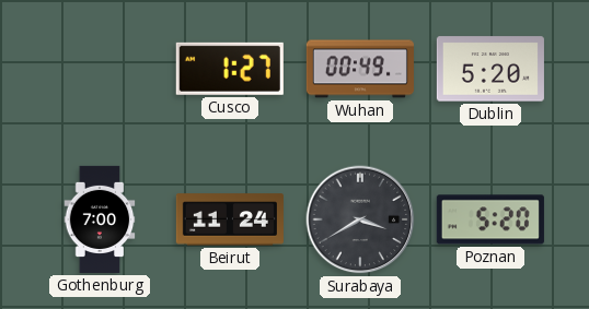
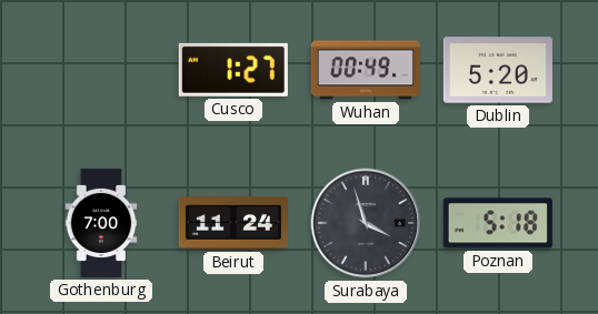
Surabaya: 3:40 -> 3:57
Poznan: 5:20 -> 5:18
